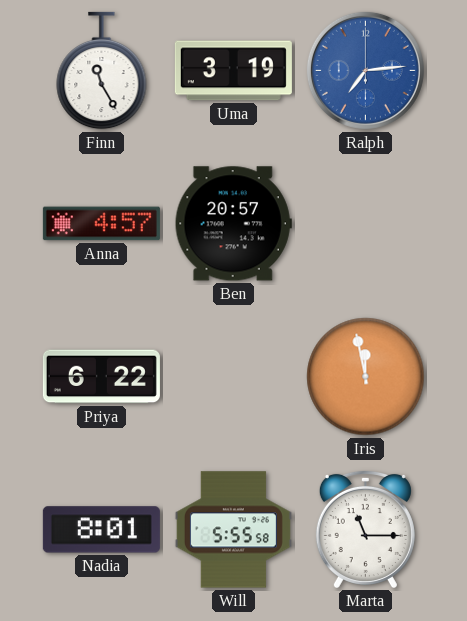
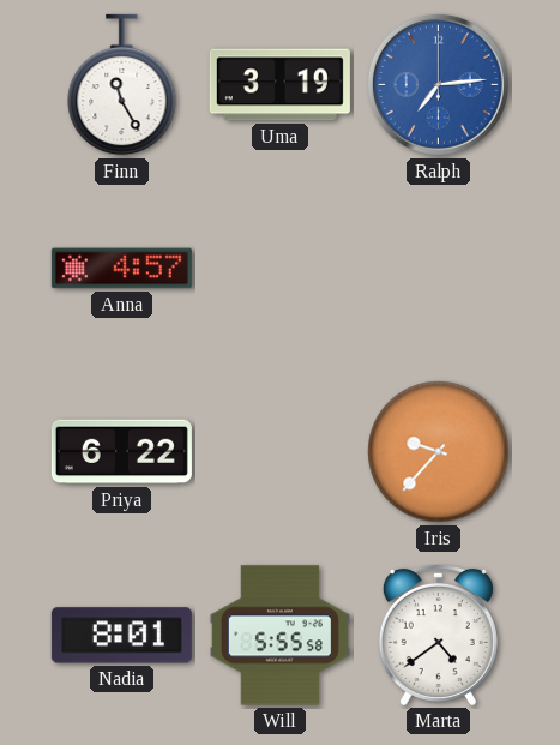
Ben: 20:57 -> none
Iris: 11:58 -> 9:37
Marta: 11:15 -> 4:39
